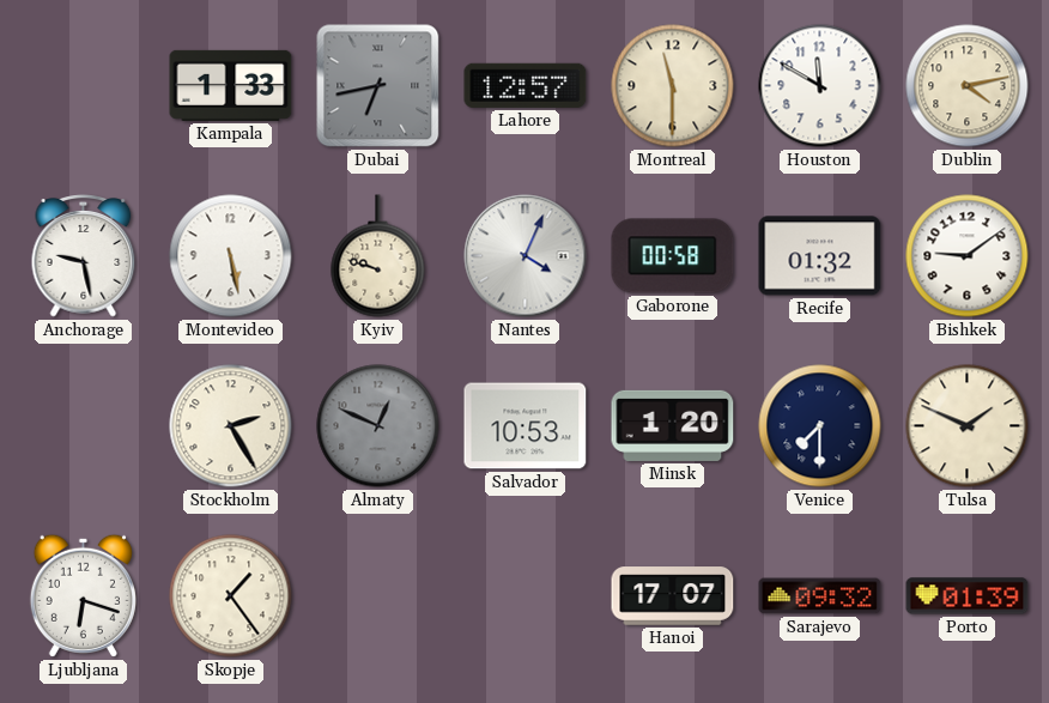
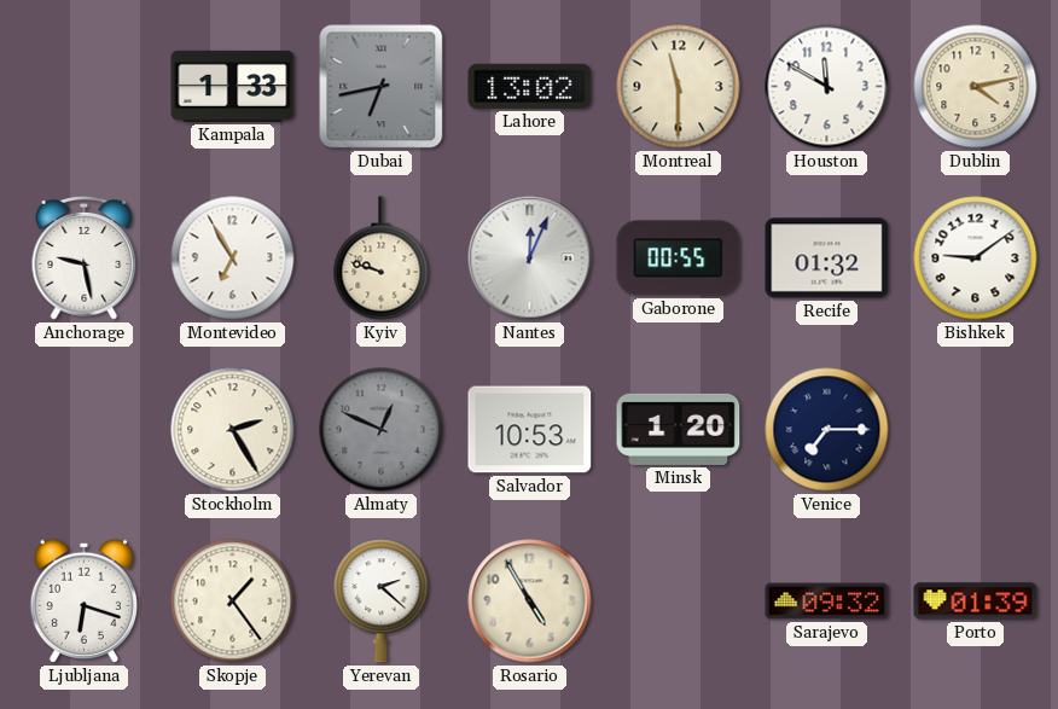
Lahore: 12:57 -> 13:02
Montevideo: 5:28 -> 6:55
Nantes: 4:04 -> 12:04
Gaborone: 00:58 -> 00:55
Venice: 7:30 -> 7:15
Tulsa: 1:49 -> none
Yerevan: none -> 2:22
Rosario: none -> 4:55
Hanoi: 17:07 -> none
